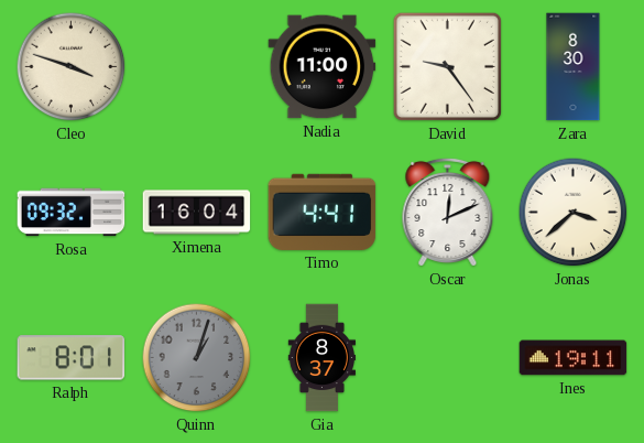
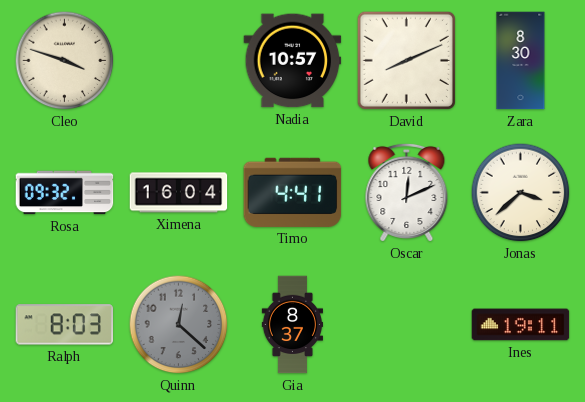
Nadia: 11:00 -> 10:57
David: 9:24 -> 8:11
Ralph: 8:01 -> 8:03
Quinn: 1:03 -> 12:22
